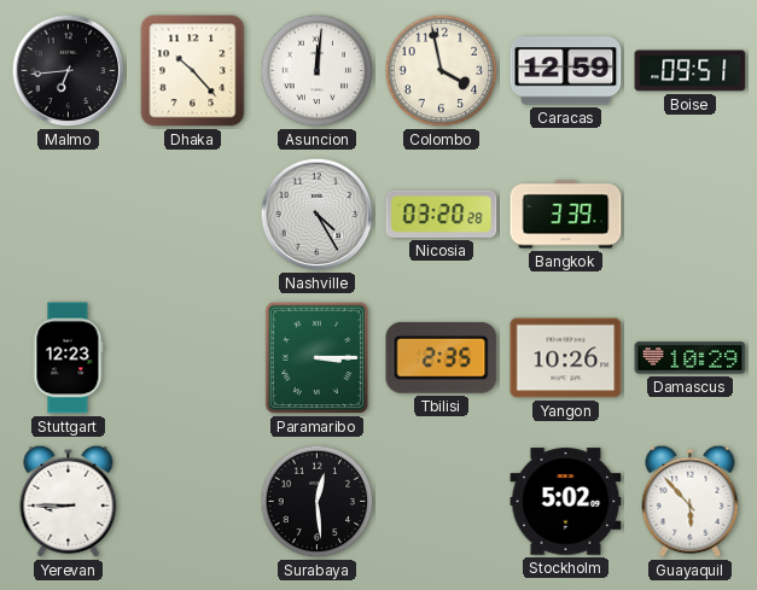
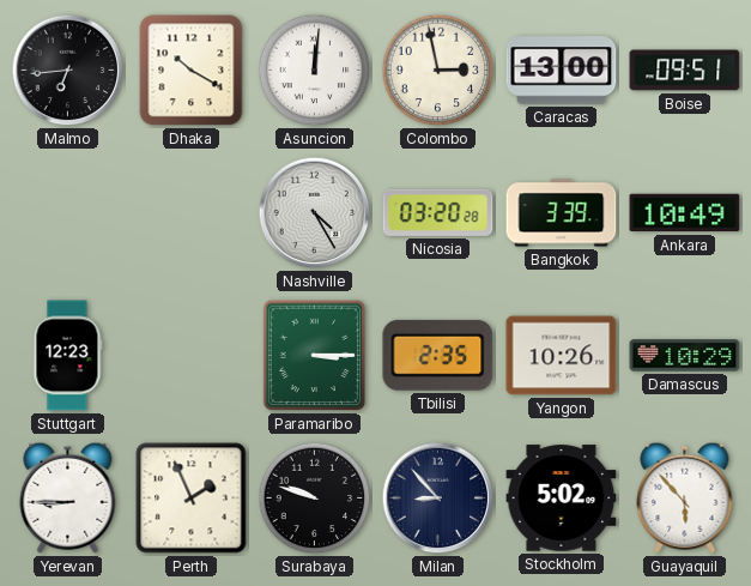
Dhaka: 10:23 -> 10:20
Colombo: 3:58 -> 2:58
Caracas: 12:59 -> 13:00
Ankara: none -> 10:49
Perth: none -> 1:56
Surabaya: 12:29 -> 9:48
Milan: none -> 8:53
